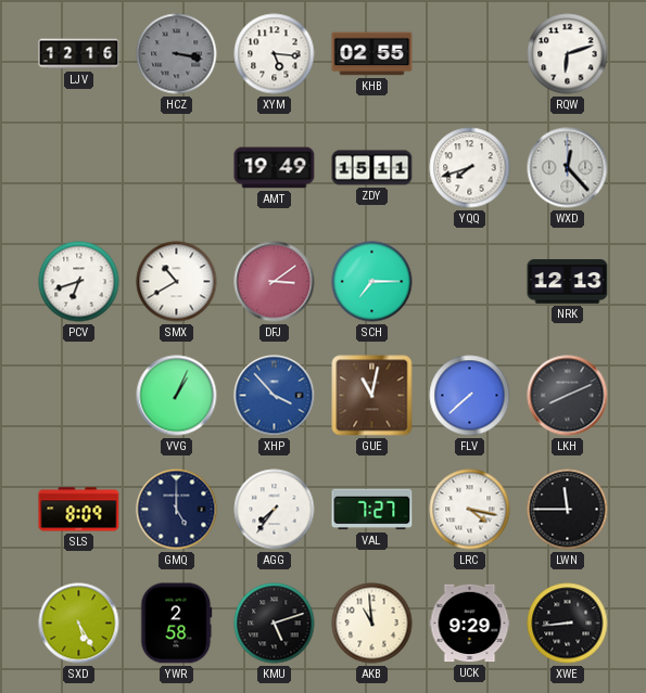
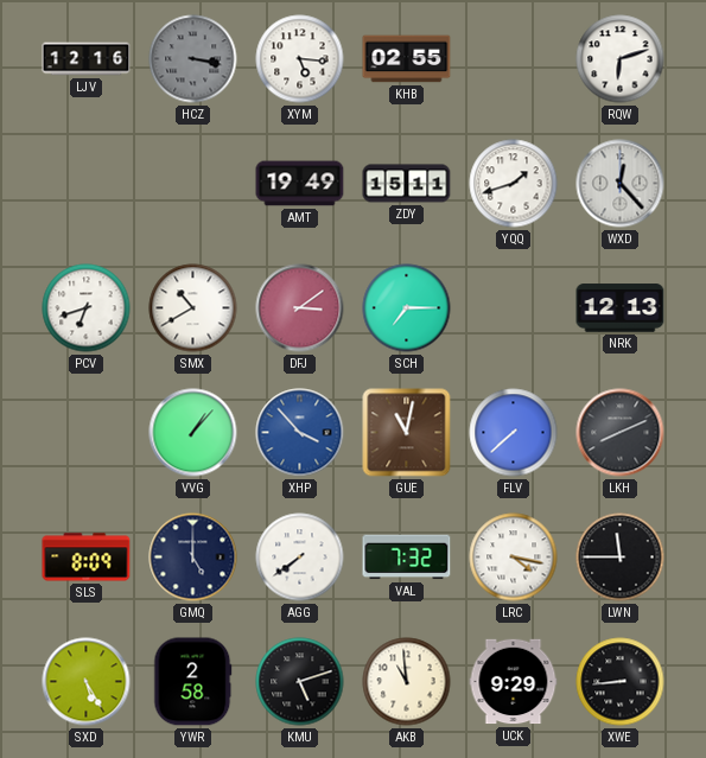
YQQ: 7:42 -> 1:42
VVG: 1:04 -> 1:07
AGG: 7:36 -> 7:39
VAL: 7:27 -> 7:32
